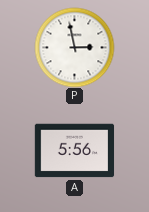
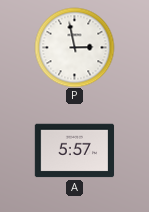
A: 5:56 -> 5:57
